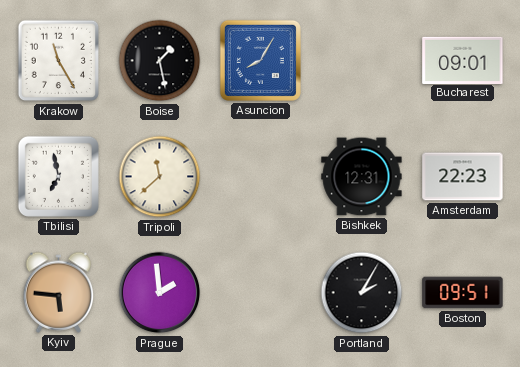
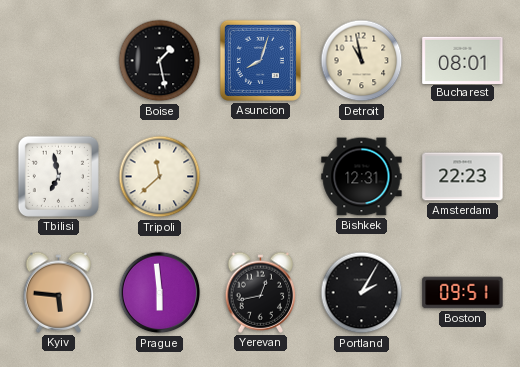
Krakow: 11:25 -> none
Asuncion: 8:05 -> 8:03
Detroit: none -> 10:58
Bucharest: 09:01 -> 08:01
Prague: 1:59 -> 5:59
Yerevan: none -> 12:43
